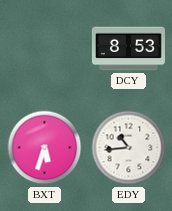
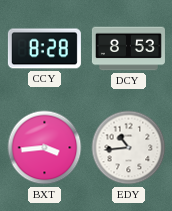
CCY: none -> 8:28
BXT: 5:33 -> 3:44
